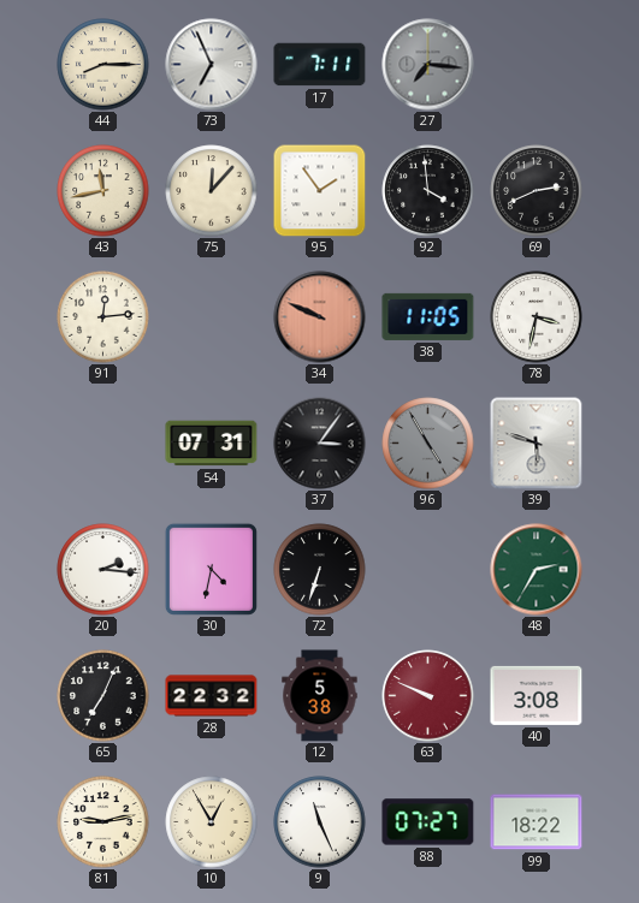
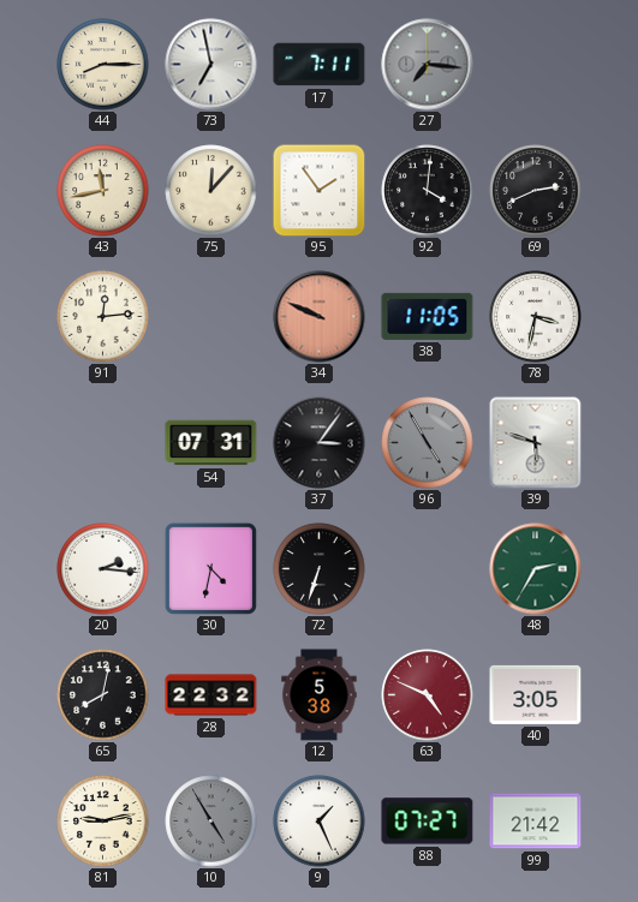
73: 6:56 -> 6:58
92: 3:59 -> 4:01
65: 7:04 -> 8:02
63: 9:49 -> 4:49
40: 3:08 -> 3:05
10: 12:55 -> 4:55
10 dial: cream -> grey
9: 11:26 -> 1:26
99: 18:22 -> 21:42
